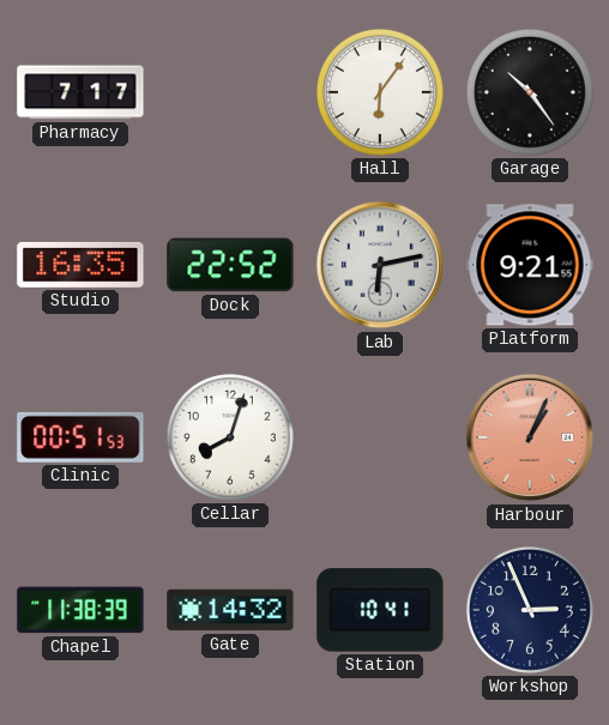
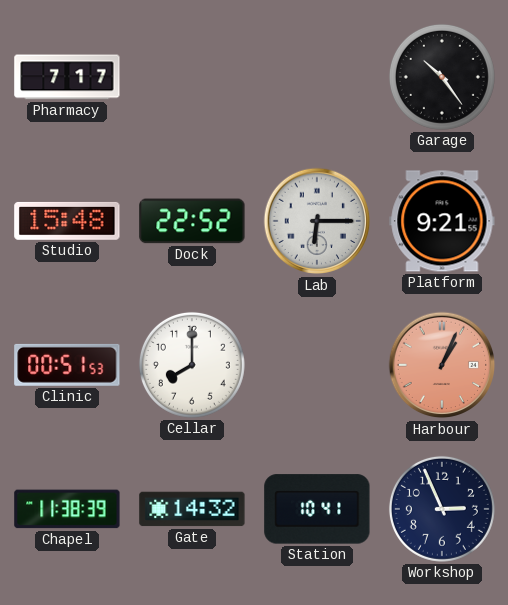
Hall: 6:06 -> none
Studio: 16:35 -> 15:48
Lab: 6:13 -> 6:15
Cellar: 8:03 -> 8:00
